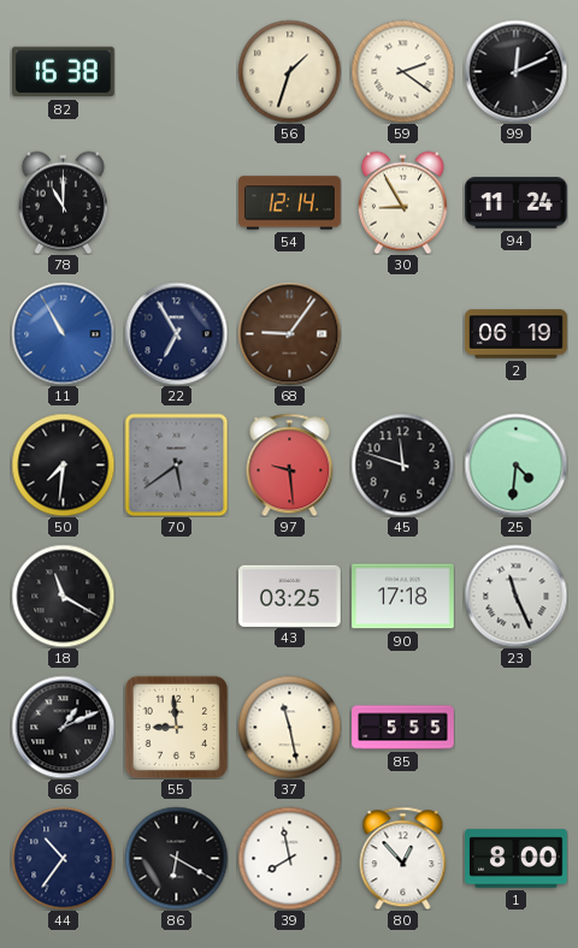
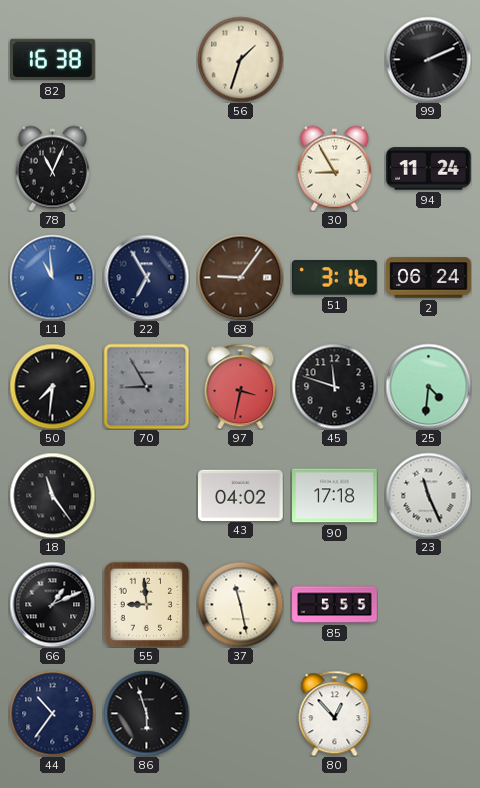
59: 2:21 -> none
99: 12:11 -> 2:11
78: 11:00 -> 11:04
54: 12:14 -> none
11: 10:55 -> 10:59
51: none -> 3:16
2: 06:19 -> 06:24
70: 5:39 -> 8:55
97: 9:29 -> 3:32
18: 11:20 -> 11:24
43: 03:25 -> 04:02
86: 6:20 -> 5:57
39: 7:58 -> none
1: 8:00 -> none
